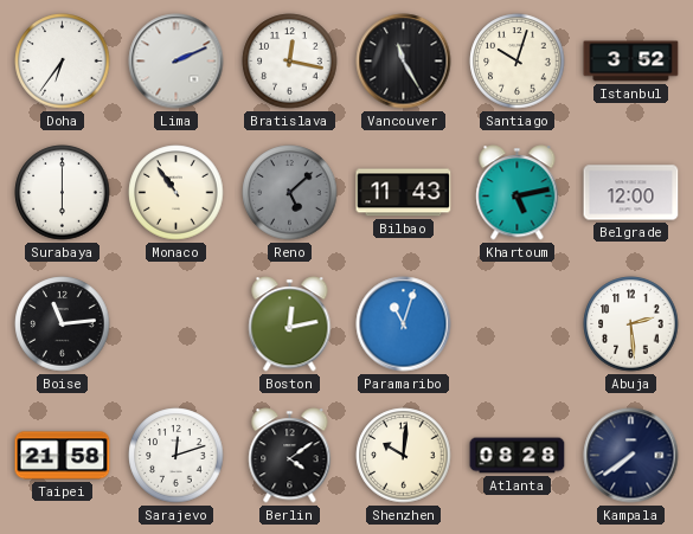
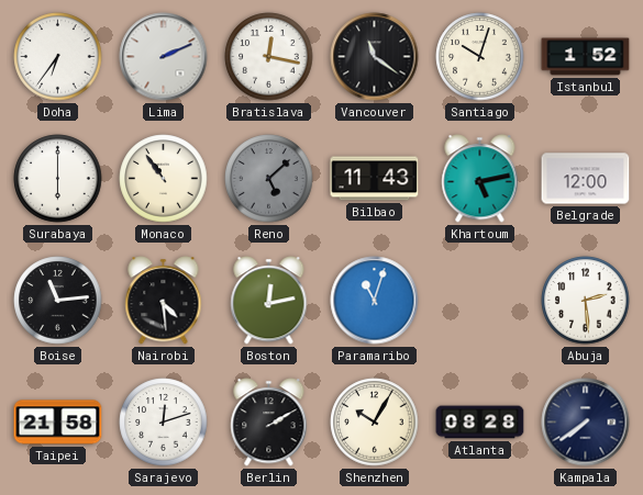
Vancouver: 11:25 -> 11:21
Istanbul: 3:52 -> 1:52
Nairobi: none -> 4:29
Berlin: 4:09 -> 2:10
Shenzhen: 10:01 -> 10:05
